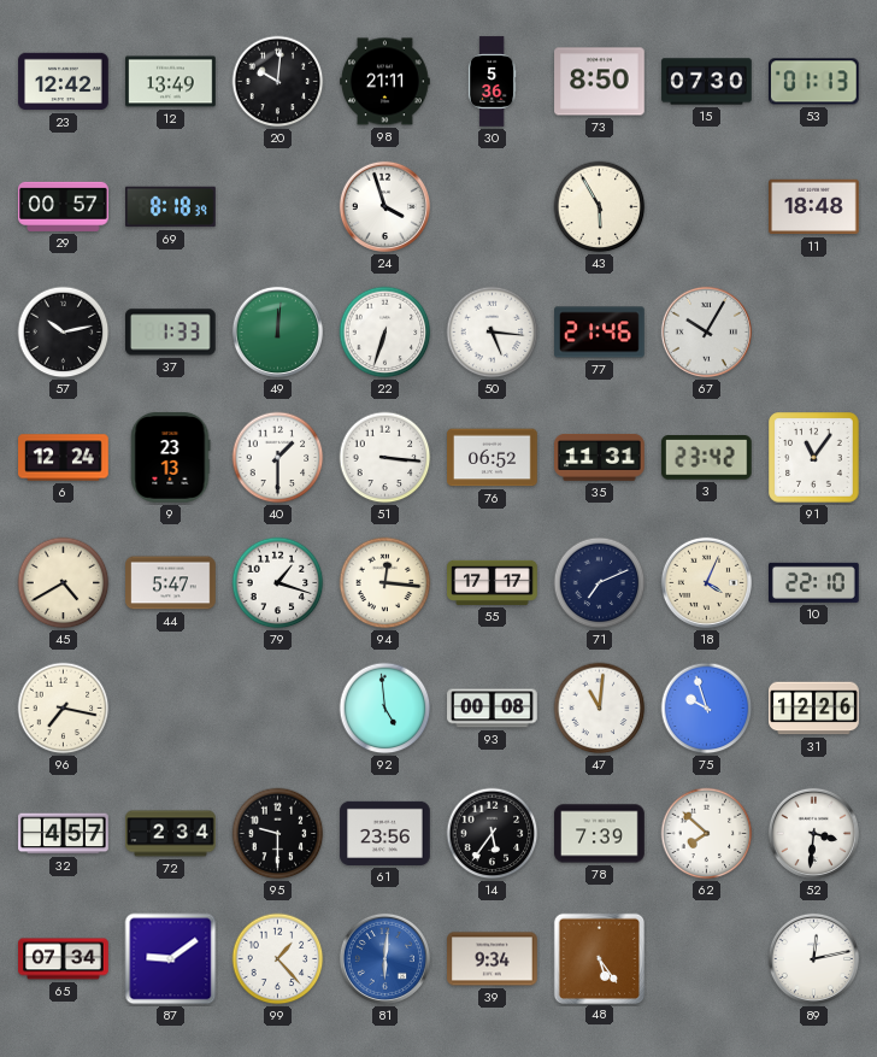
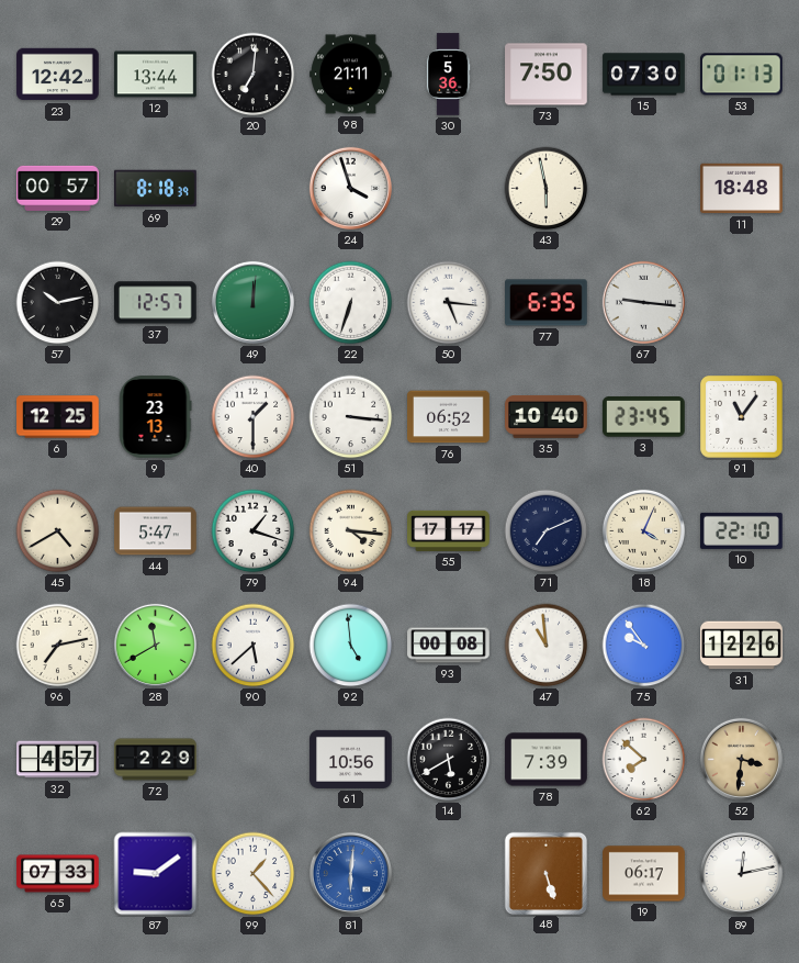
12: 13:49 -> 13:44
20: 10:01 -> 7:01
73: 8:50 -> 7:50
43: 5:55 -> 5:58
37: 1:33 -> 12:57
77: 21:46 -> 6:35
67: 10:05 -> 9:16
6: 12:24 -> 12:25
35: 11:31 -> 10:40
3: 23:42 -> 23:45
94: 12:16 -> 4:16
96: 7:17 -> 7:13
28: none -> 11:40
90: none -> 5:38
47: 11:01 -> 10:59
75: 9:57 -> 9:54
72: 2:34 -> 2:29
95: 9:30 -> none
61: 23:56 -> 10:56
14: 5:36 -> 5:40
52 dial: white -> champagne
65: 07:34 -> 07:33
39: 9:34 -> none
48: 5:24 -> 5:27
19: none -> 06:17
